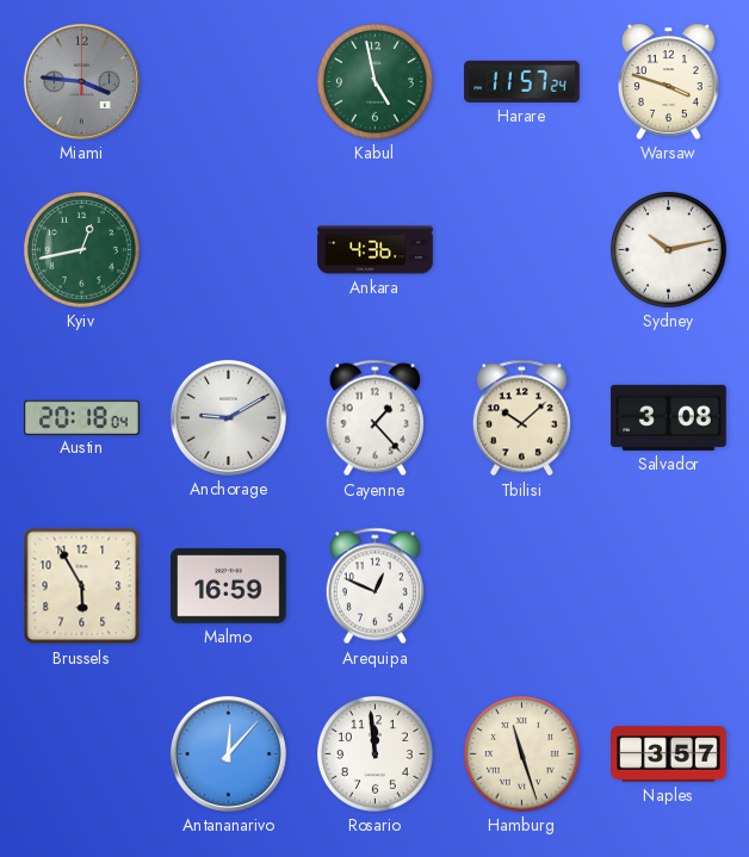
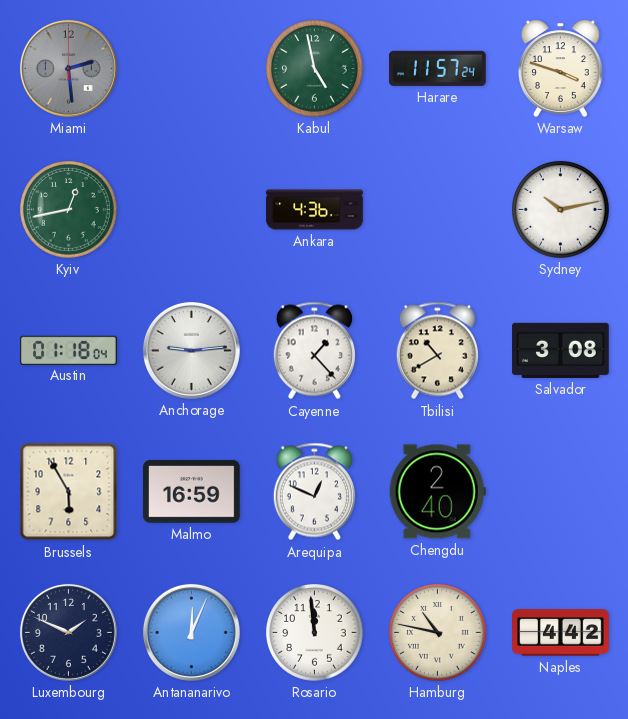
Miami: 3:46 -> 2:29
Austin: 20:18 -> 01:18
Anchorage: 9:10 -> 9:14
Tbilisi: 10:08 -> 10:40
Chengdu: none -> 2:40
Luxembourg: none -> 1:49
Antananarivo: 12:07 -> 12:04
Hamburg: 11:27 -> 10:47
Naples: 3:57 -> 4:42
